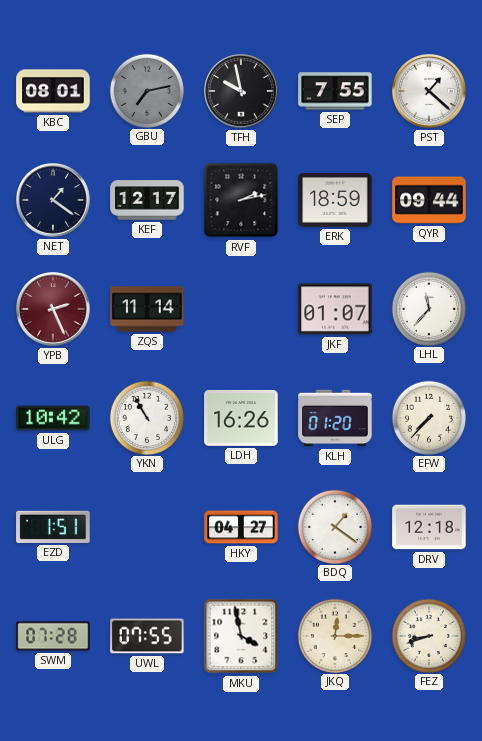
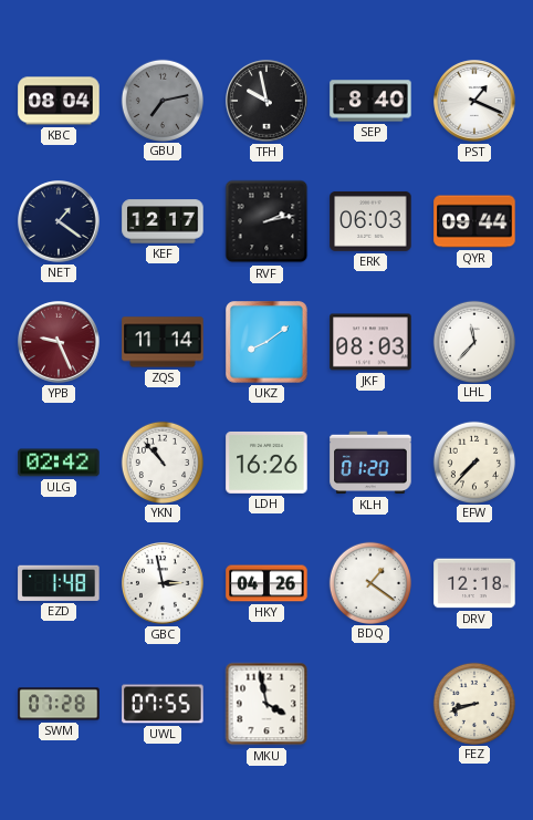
KBC: 08:01 -> 08:04
SEP: 7:55 -> 8:40
PST: 1:22 -> 1:19
ERK: 18:59 -> 06:03
YPB: 2:26 -> 9:26
UKZ: none -> 8:09
JKF: 01:07 -> 08:03
ULG: 10:42 -> 02:42
YKN: 10:55 -> 10:53
EZD: 1:51 -> 1:48
GBC: none -> 2:58
HKY: 04:27 -> 04:26
JKQ: 12:15 -> none
